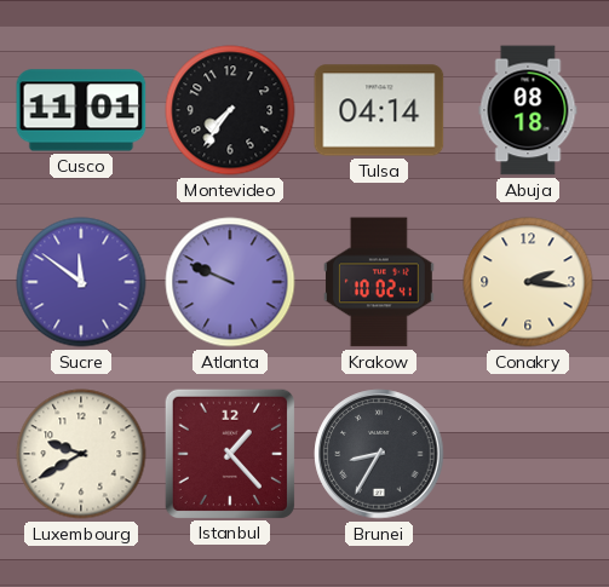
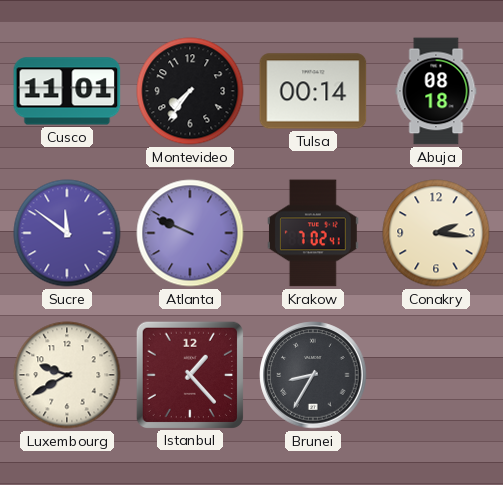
Tulsa: 04:14 -> 00:14
Krakow: 10:02 -> 7:02
